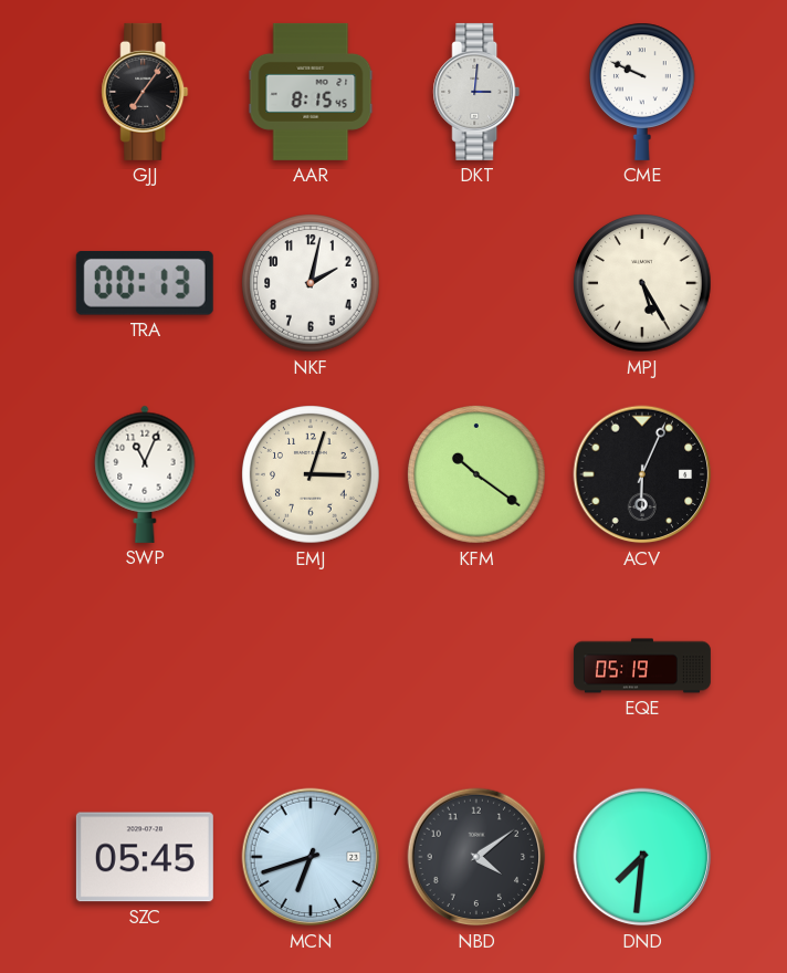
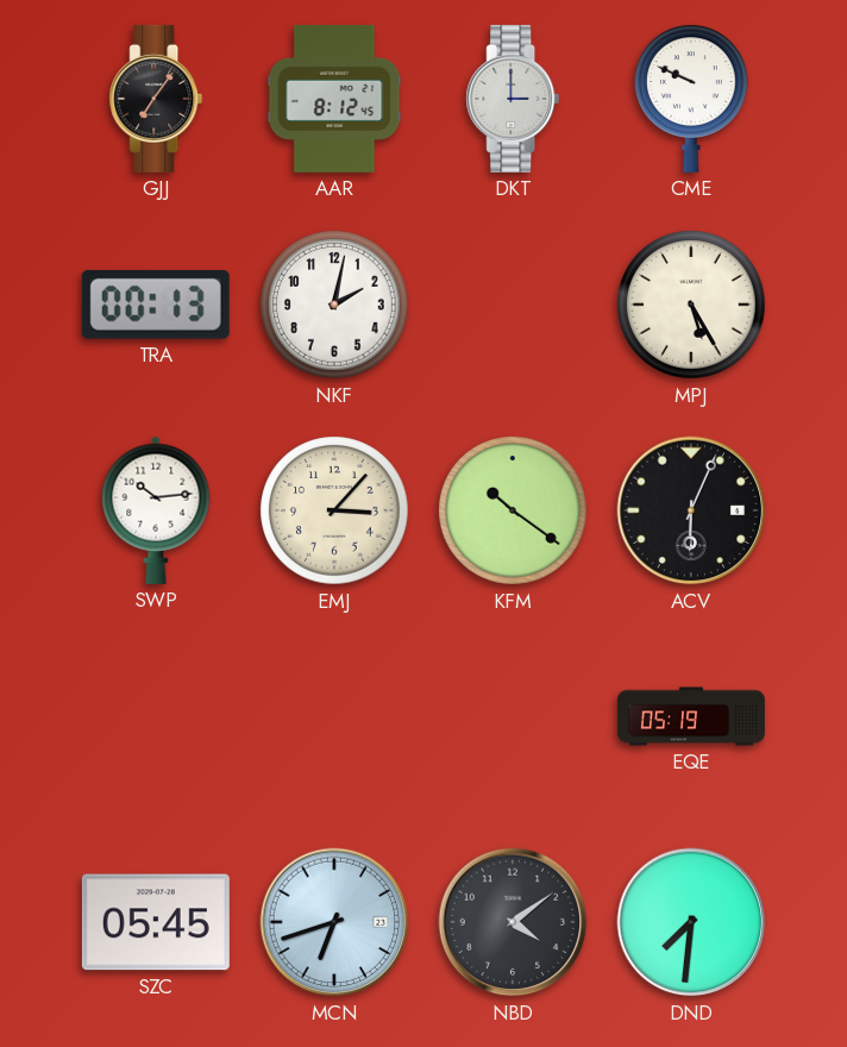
AAR: 8:15 -> 8:12
DKT: 3:01 -> 3:00
SWP: 11:04 -> 10:14
EMJ: 3:03 -> 3:07
